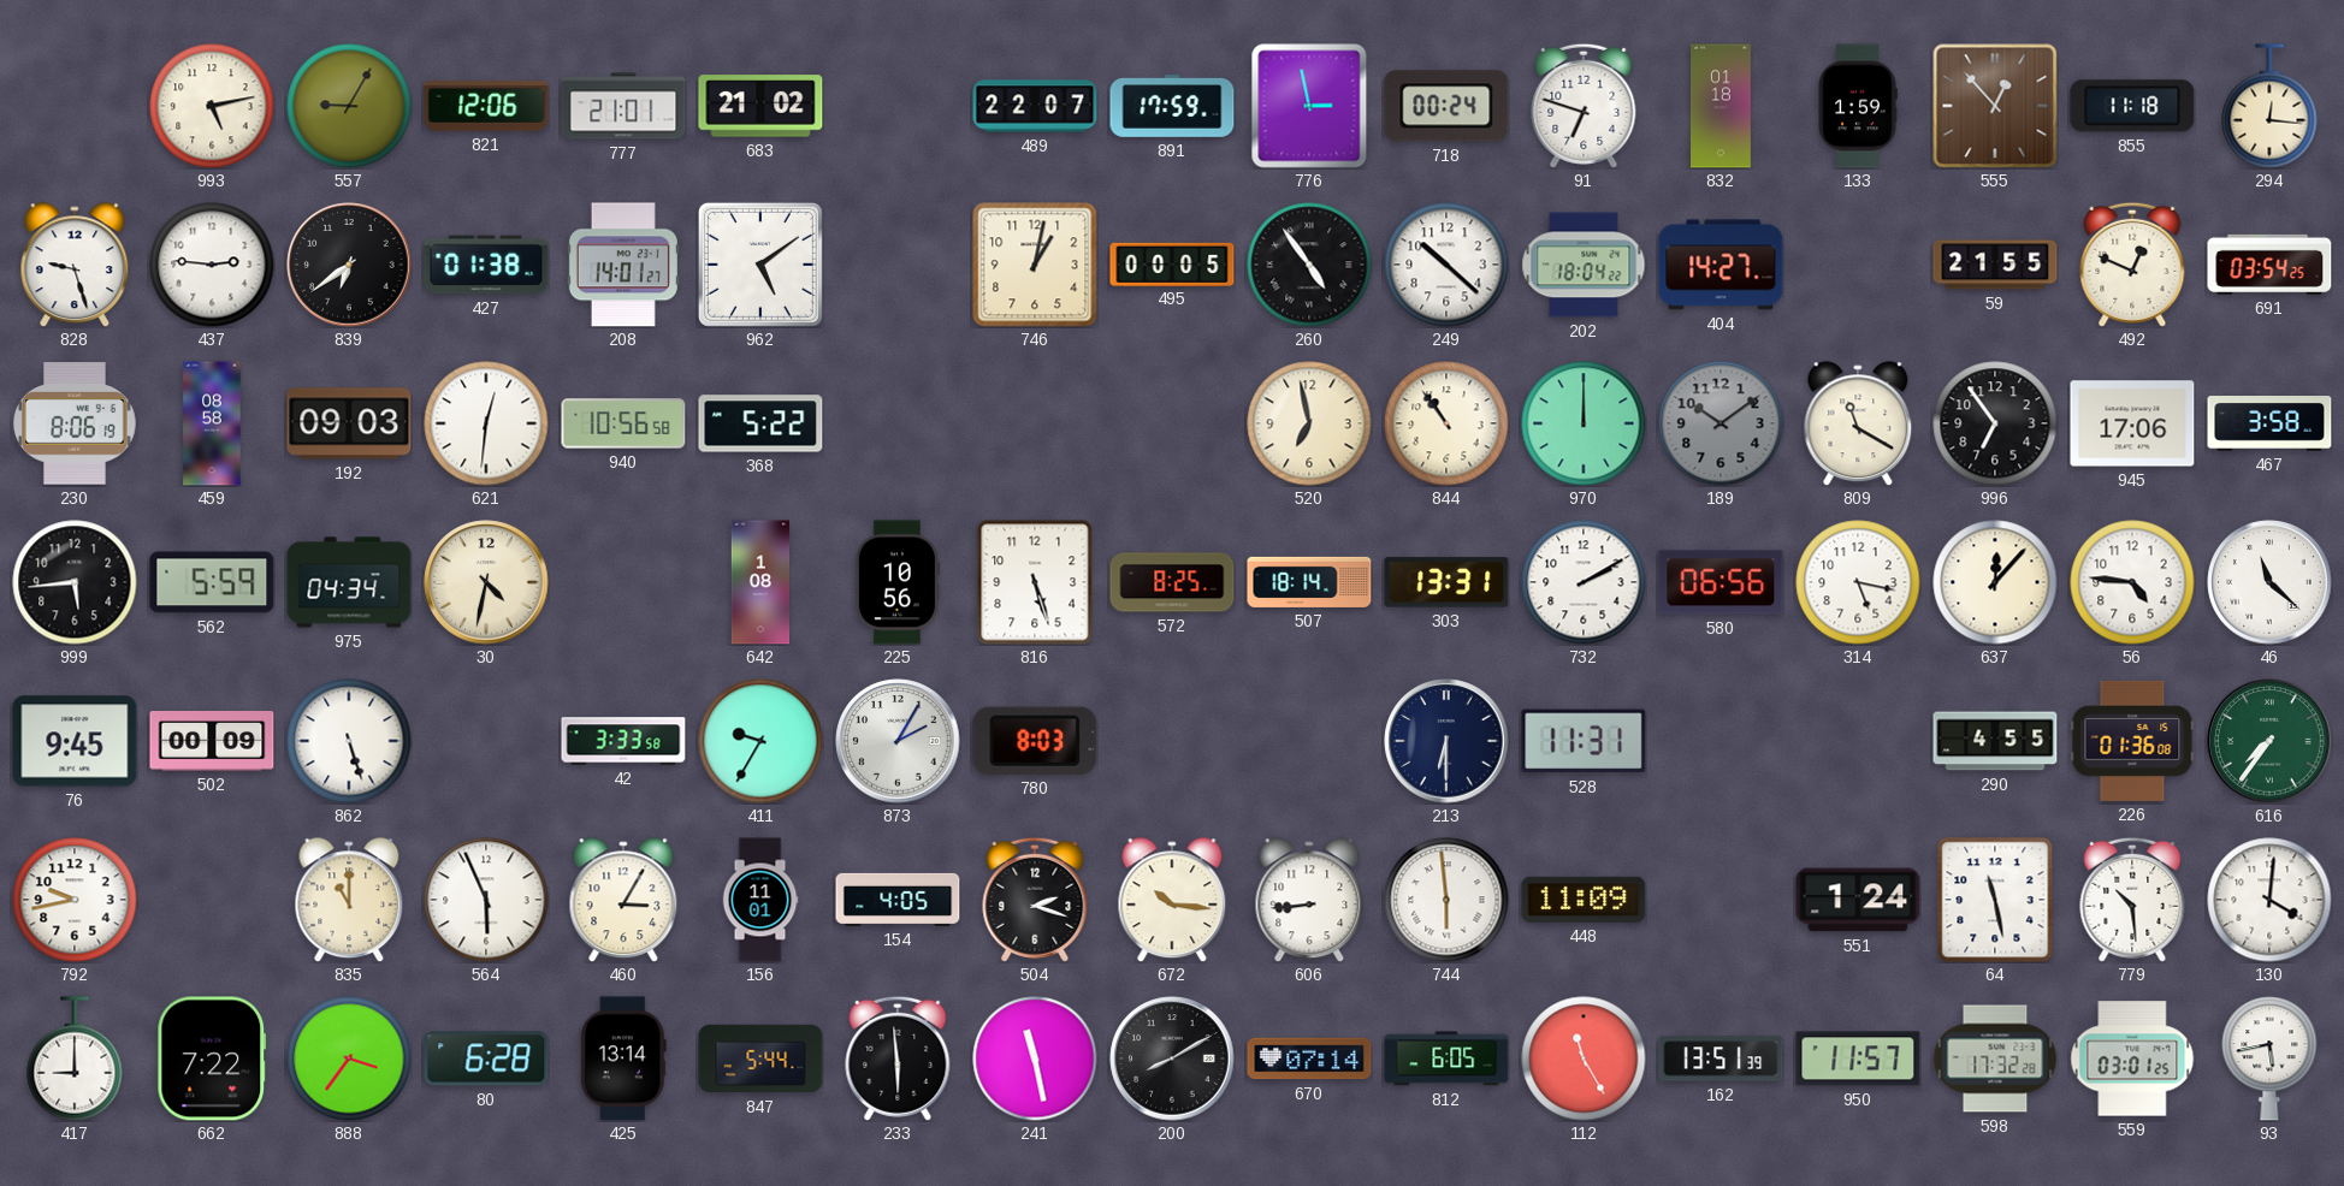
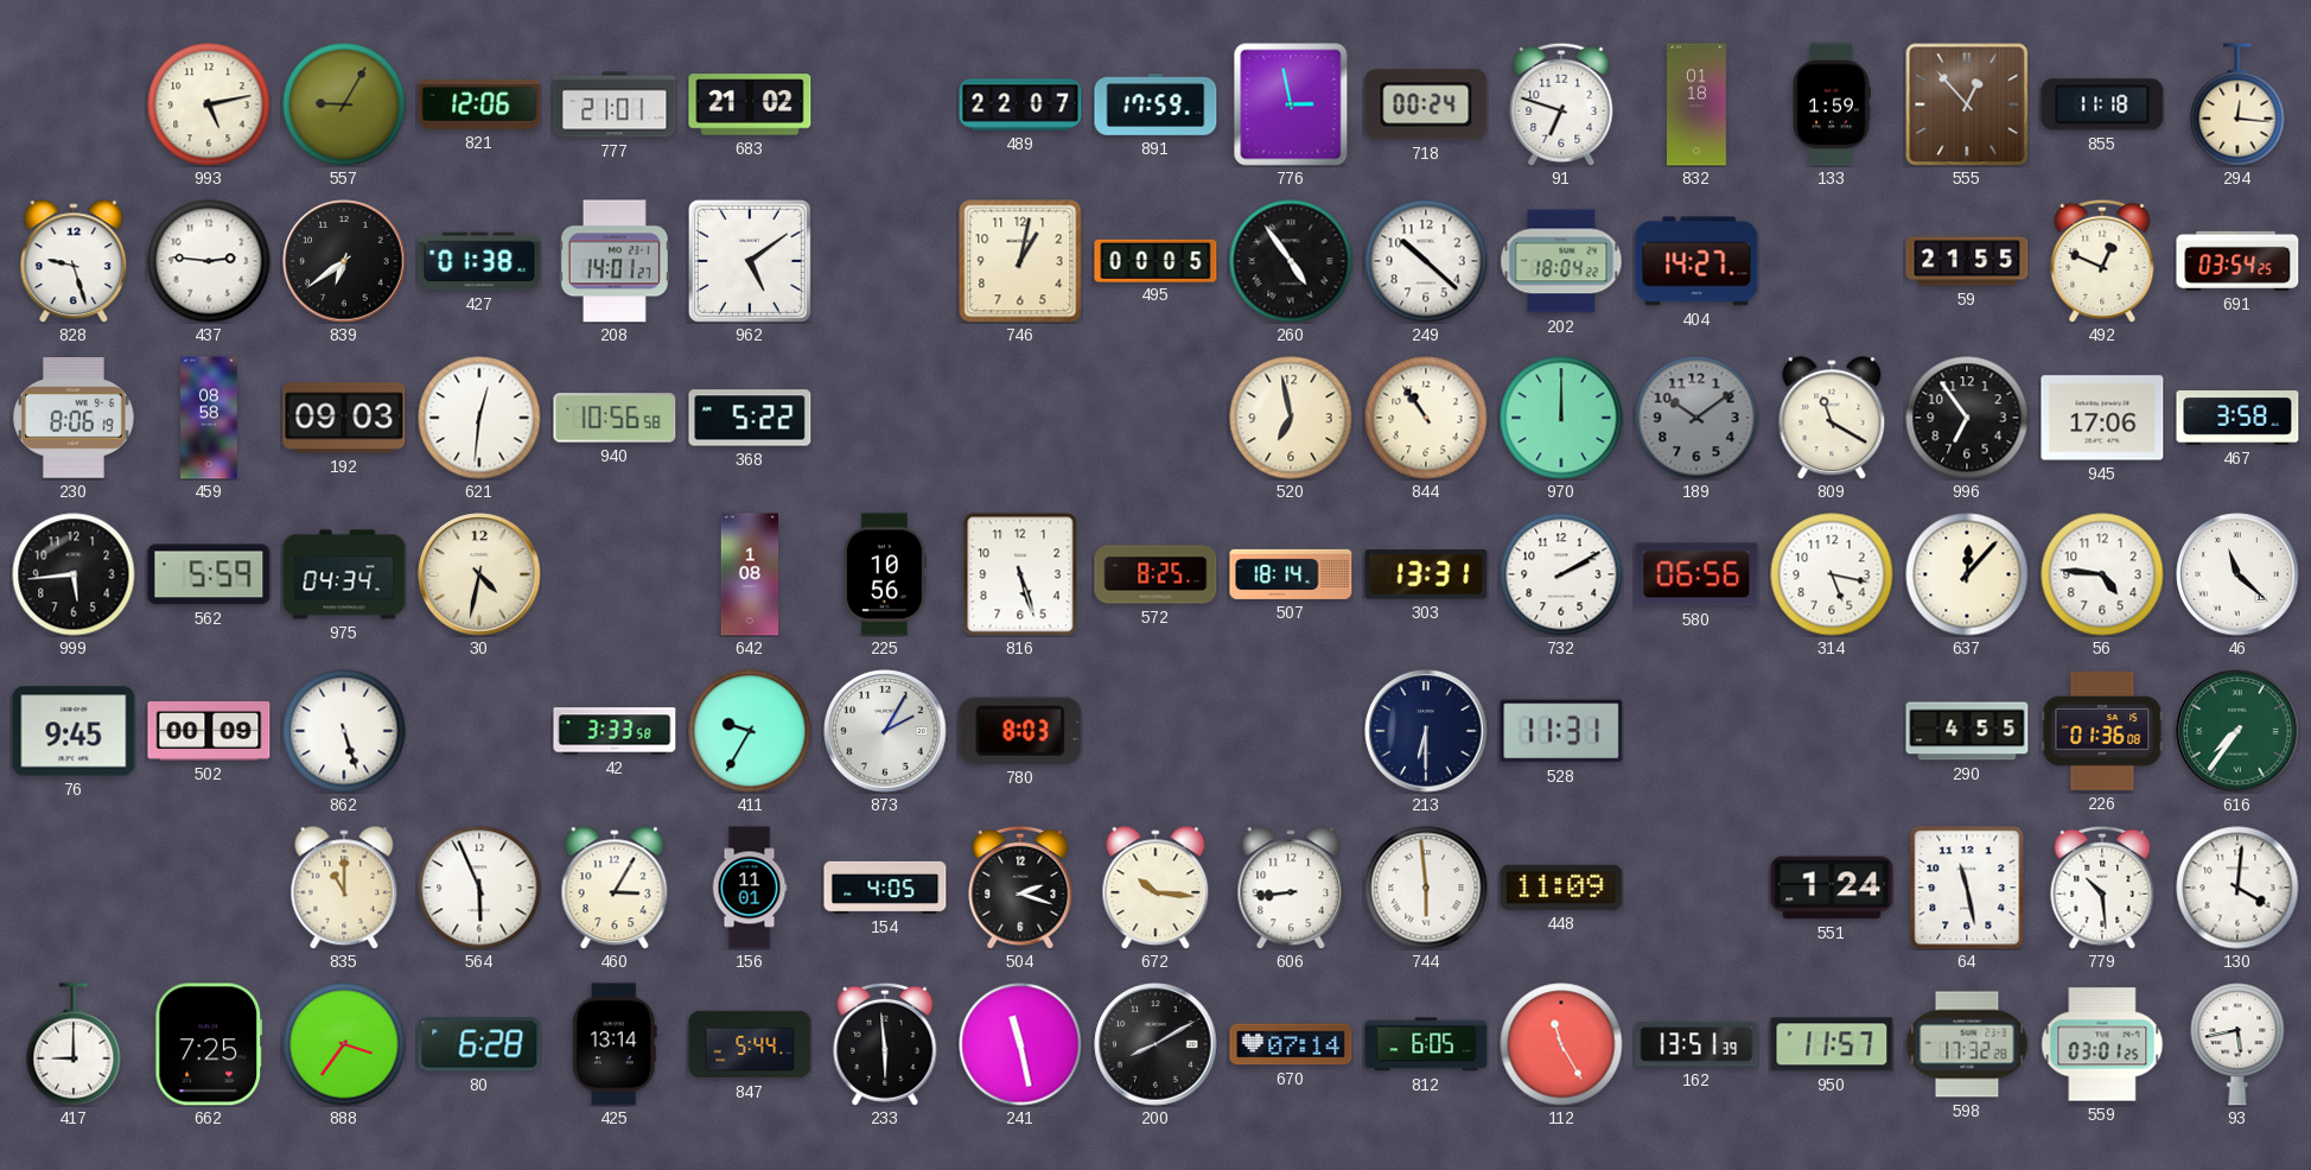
792: 9:43 -> none
662: 7:22 -> 7:25
